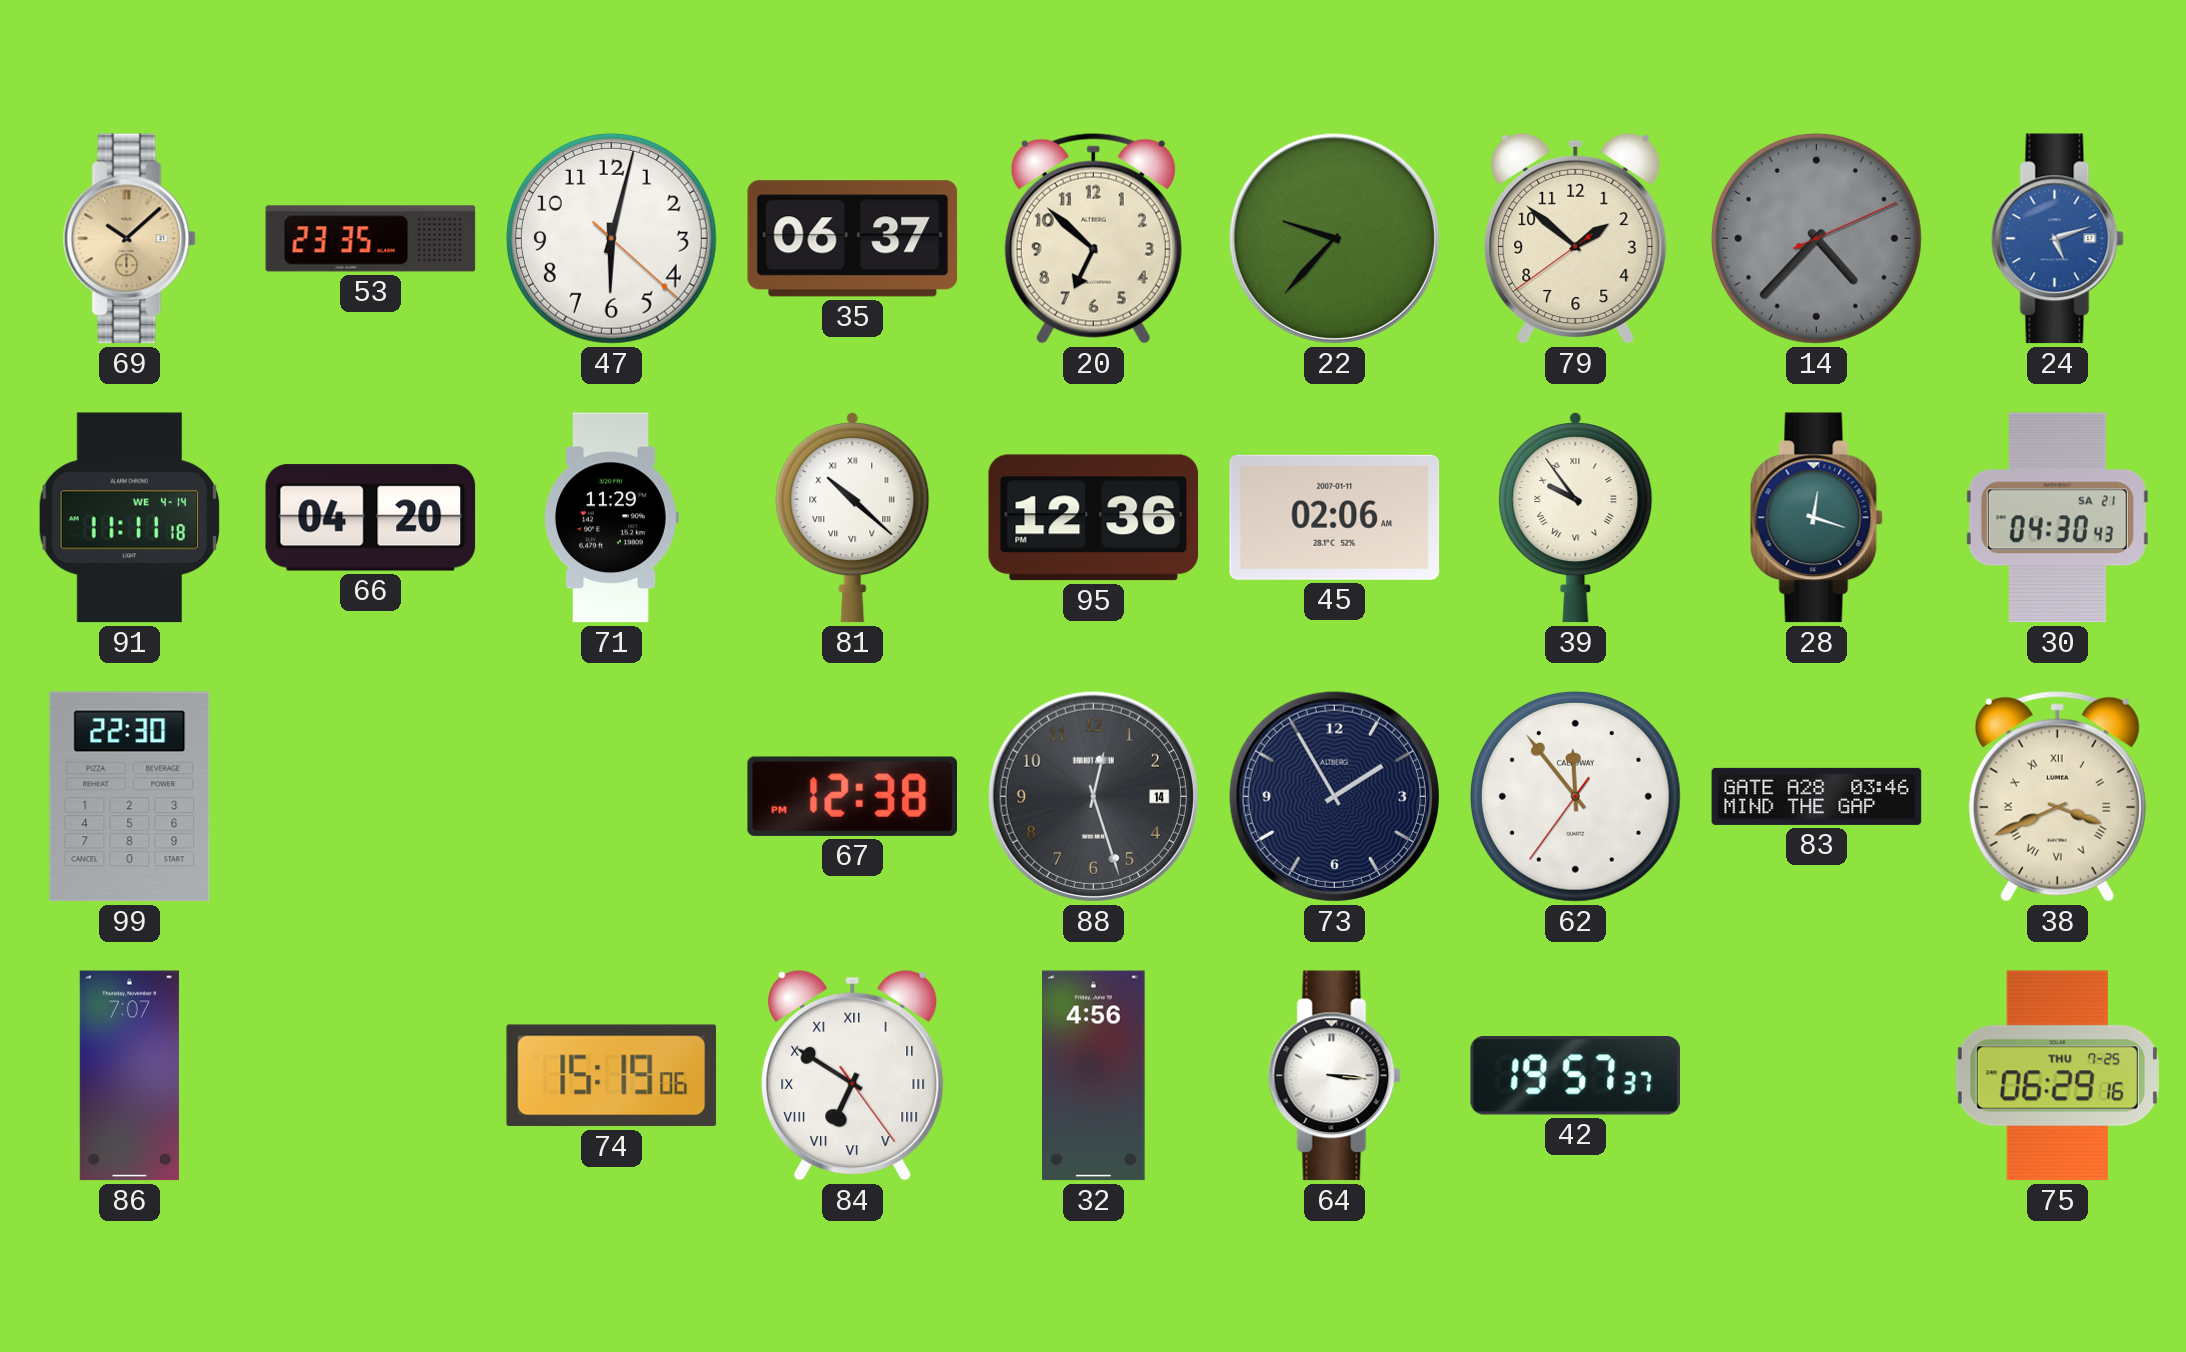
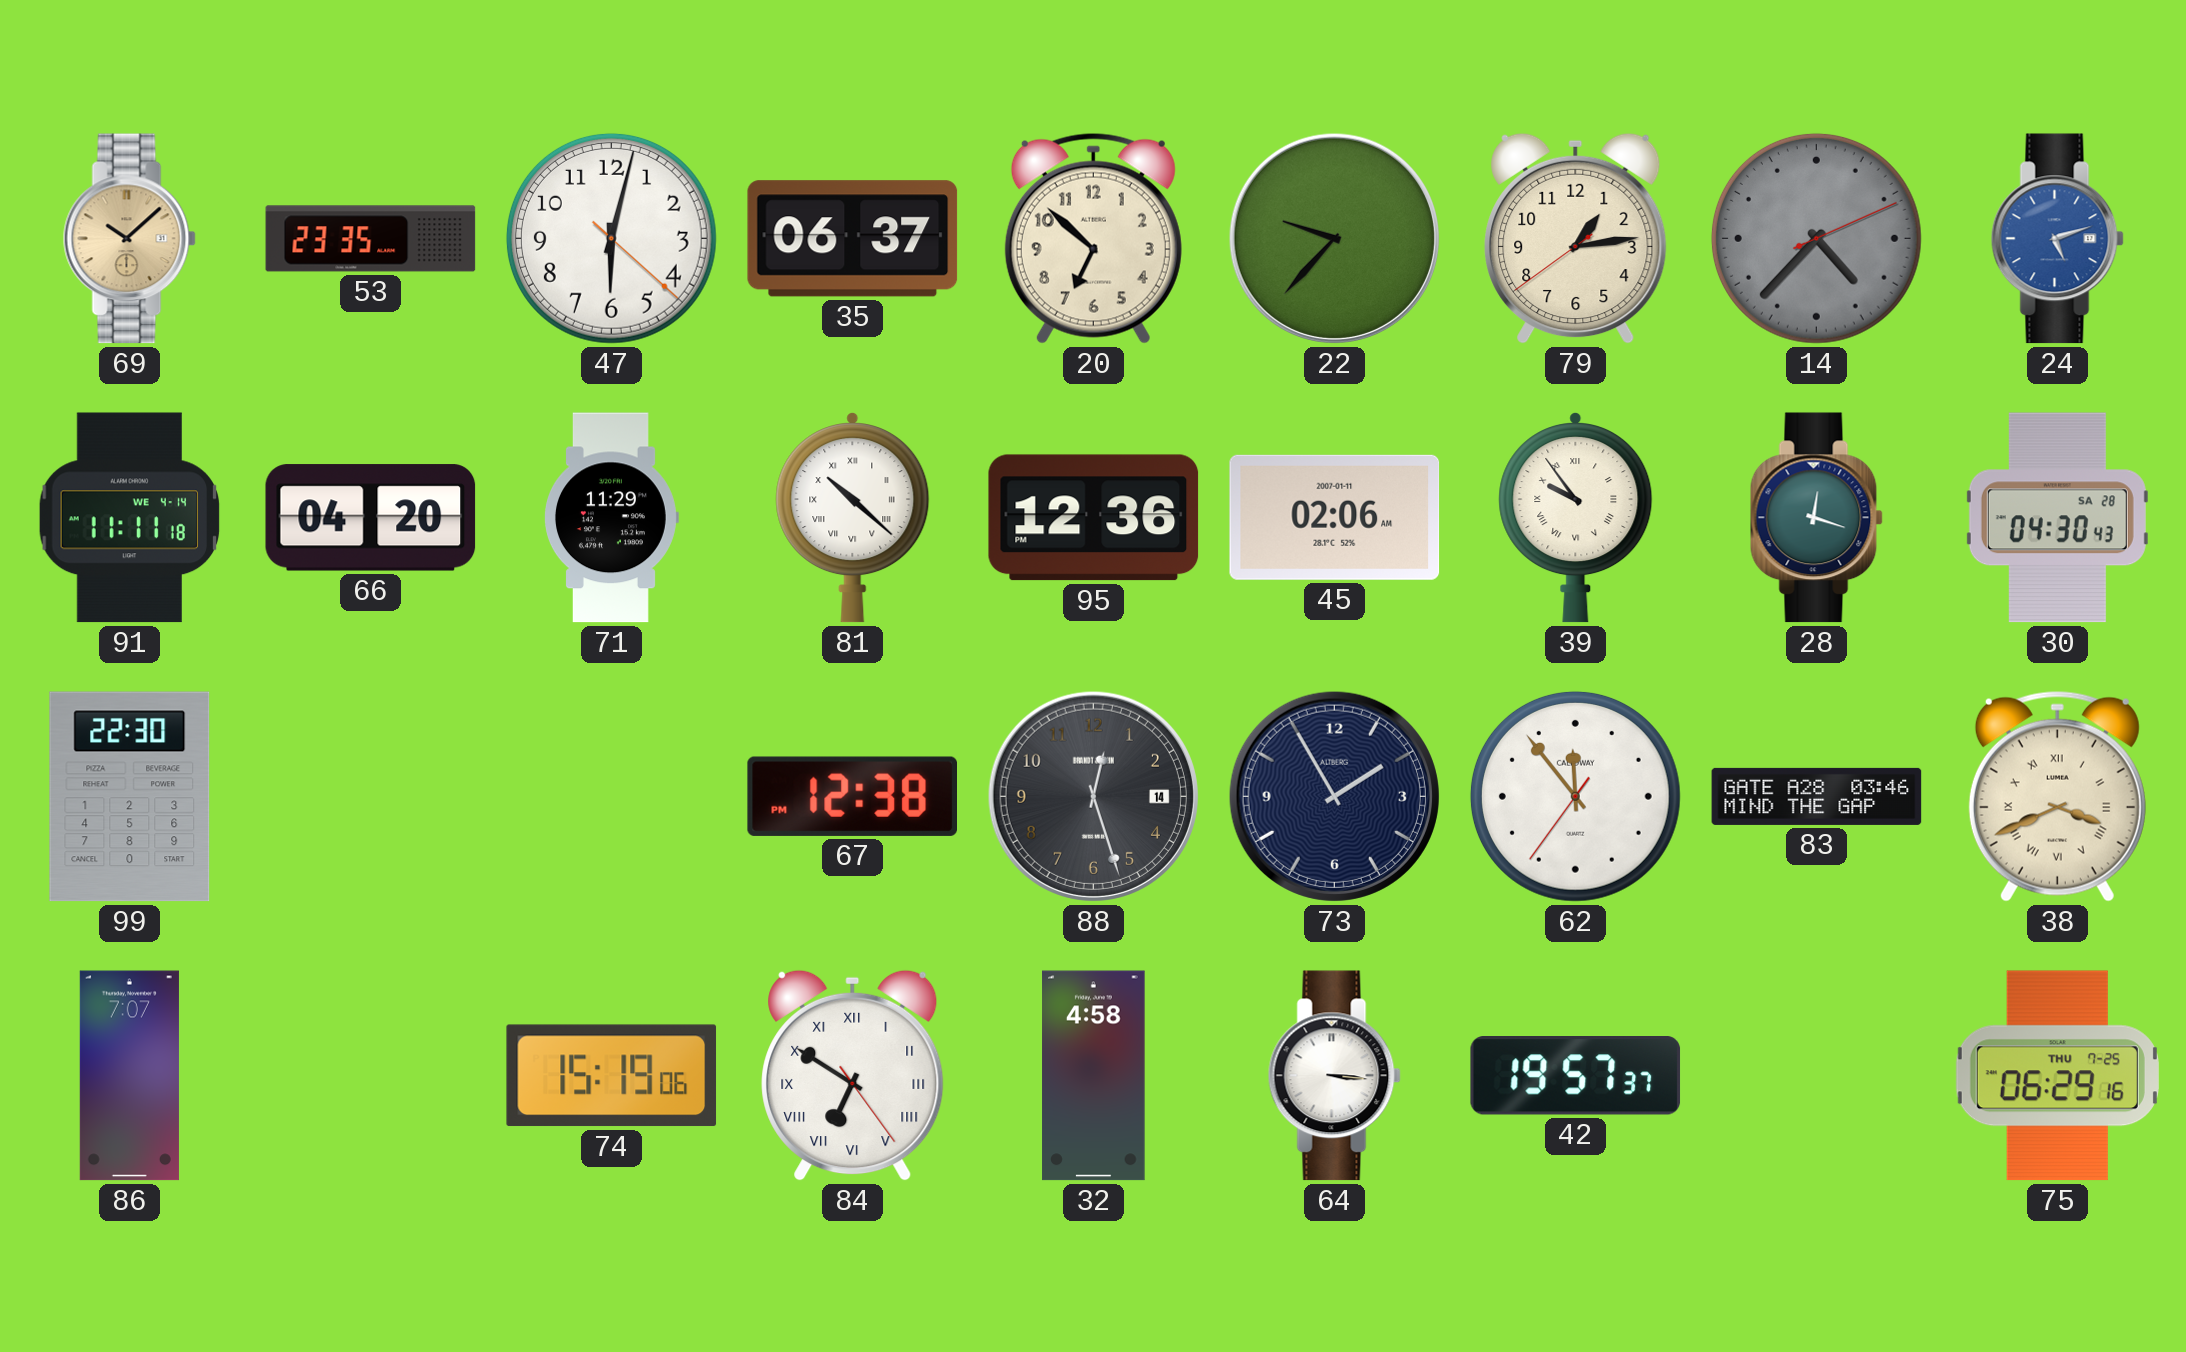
79: 1:51 -> 1:13
30 date: SA 21 -> SA 28
32: 4:56 -> 4:58
